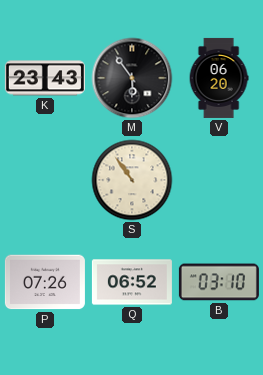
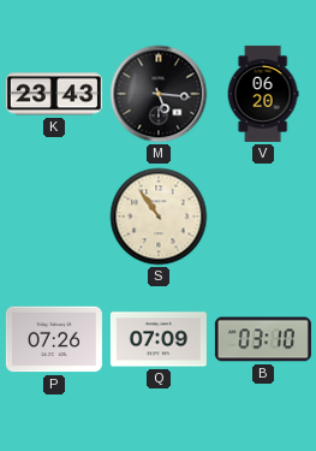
M: 5:54 -> 5:16
Q: 06:52 -> 07:09
